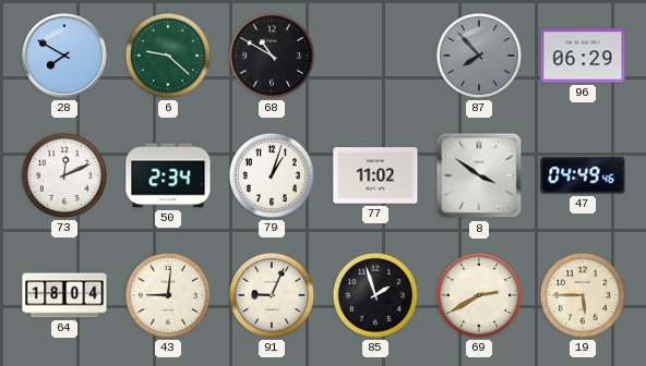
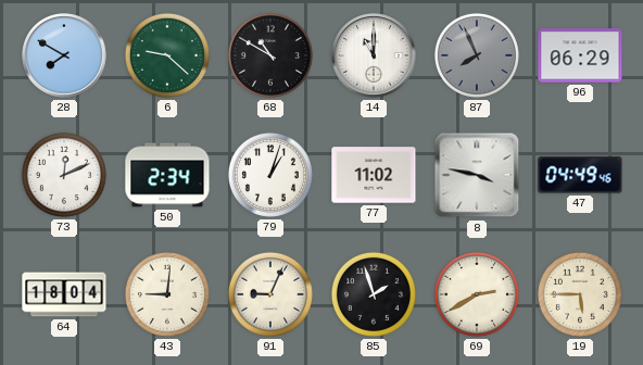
14: none -> 11:00
87: 7:53 -> 7:56
8: 3:51 -> 3:47
